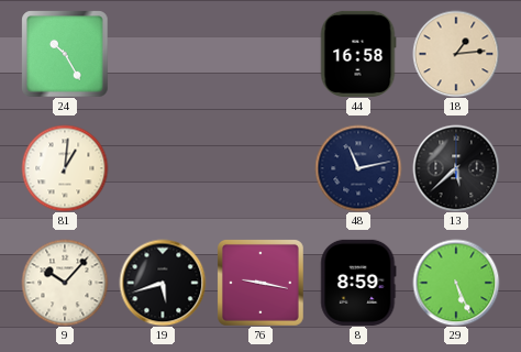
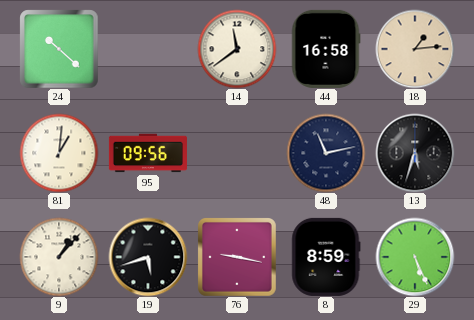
24: 10:25 -> 10:22
14: none -> 11:39
95: none -> 09:56
13: 5:38 -> 5:33
9: 10:07 -> 1:07
